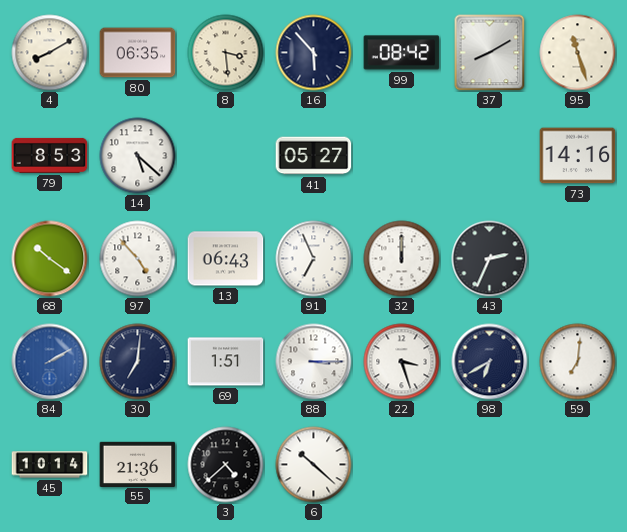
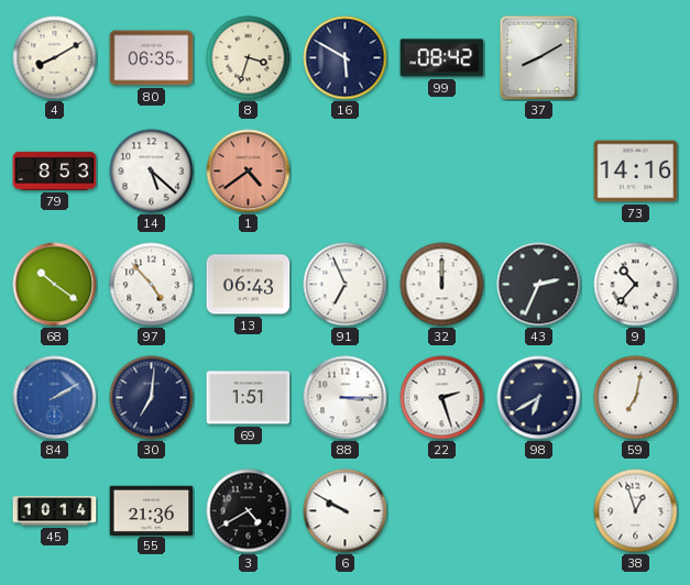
8: 3:29 -> 3:33
16: 5:53 -> 5:50
95: 11:27 -> none
1: none -> 4:39
41: 05:27 -> none
9: none -> 10:37
22: 3:27 -> 2:27
59: 7:01 -> 7:02
3: 4:38 -> 4:40
6: 10:22 -> 9:50
38: none -> 12:57
